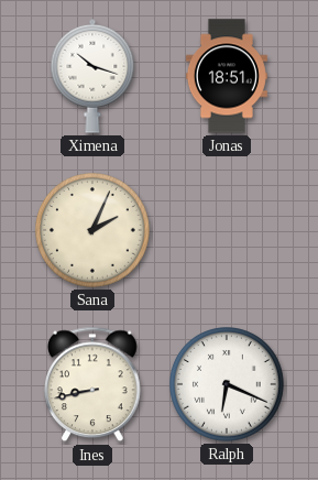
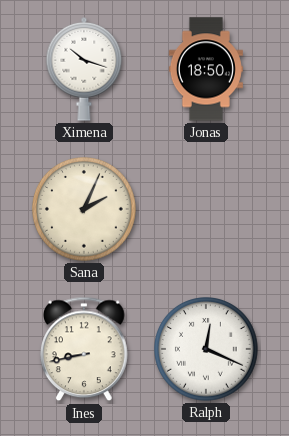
Jonas: 18:51 -> 18:50
Ralph: 6:19 -> 12:19
